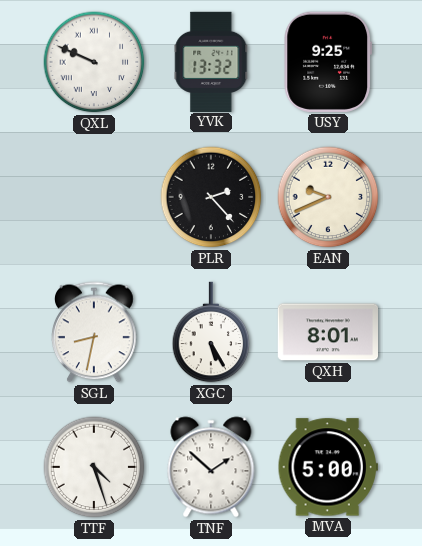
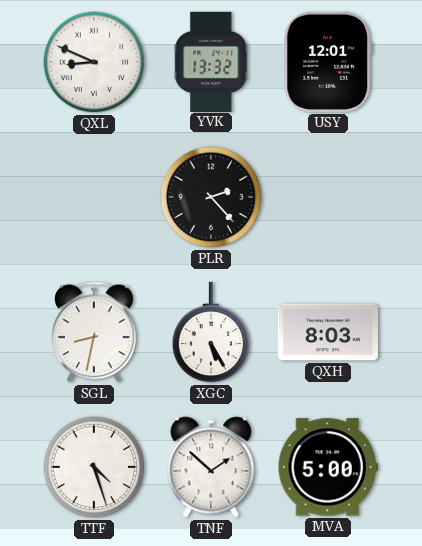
QXL: 9:49 -> 8:49
USY: 9:25 -> 12:01
EAN: 9:41 -> none
QXH: 8:01 -> 8:03
